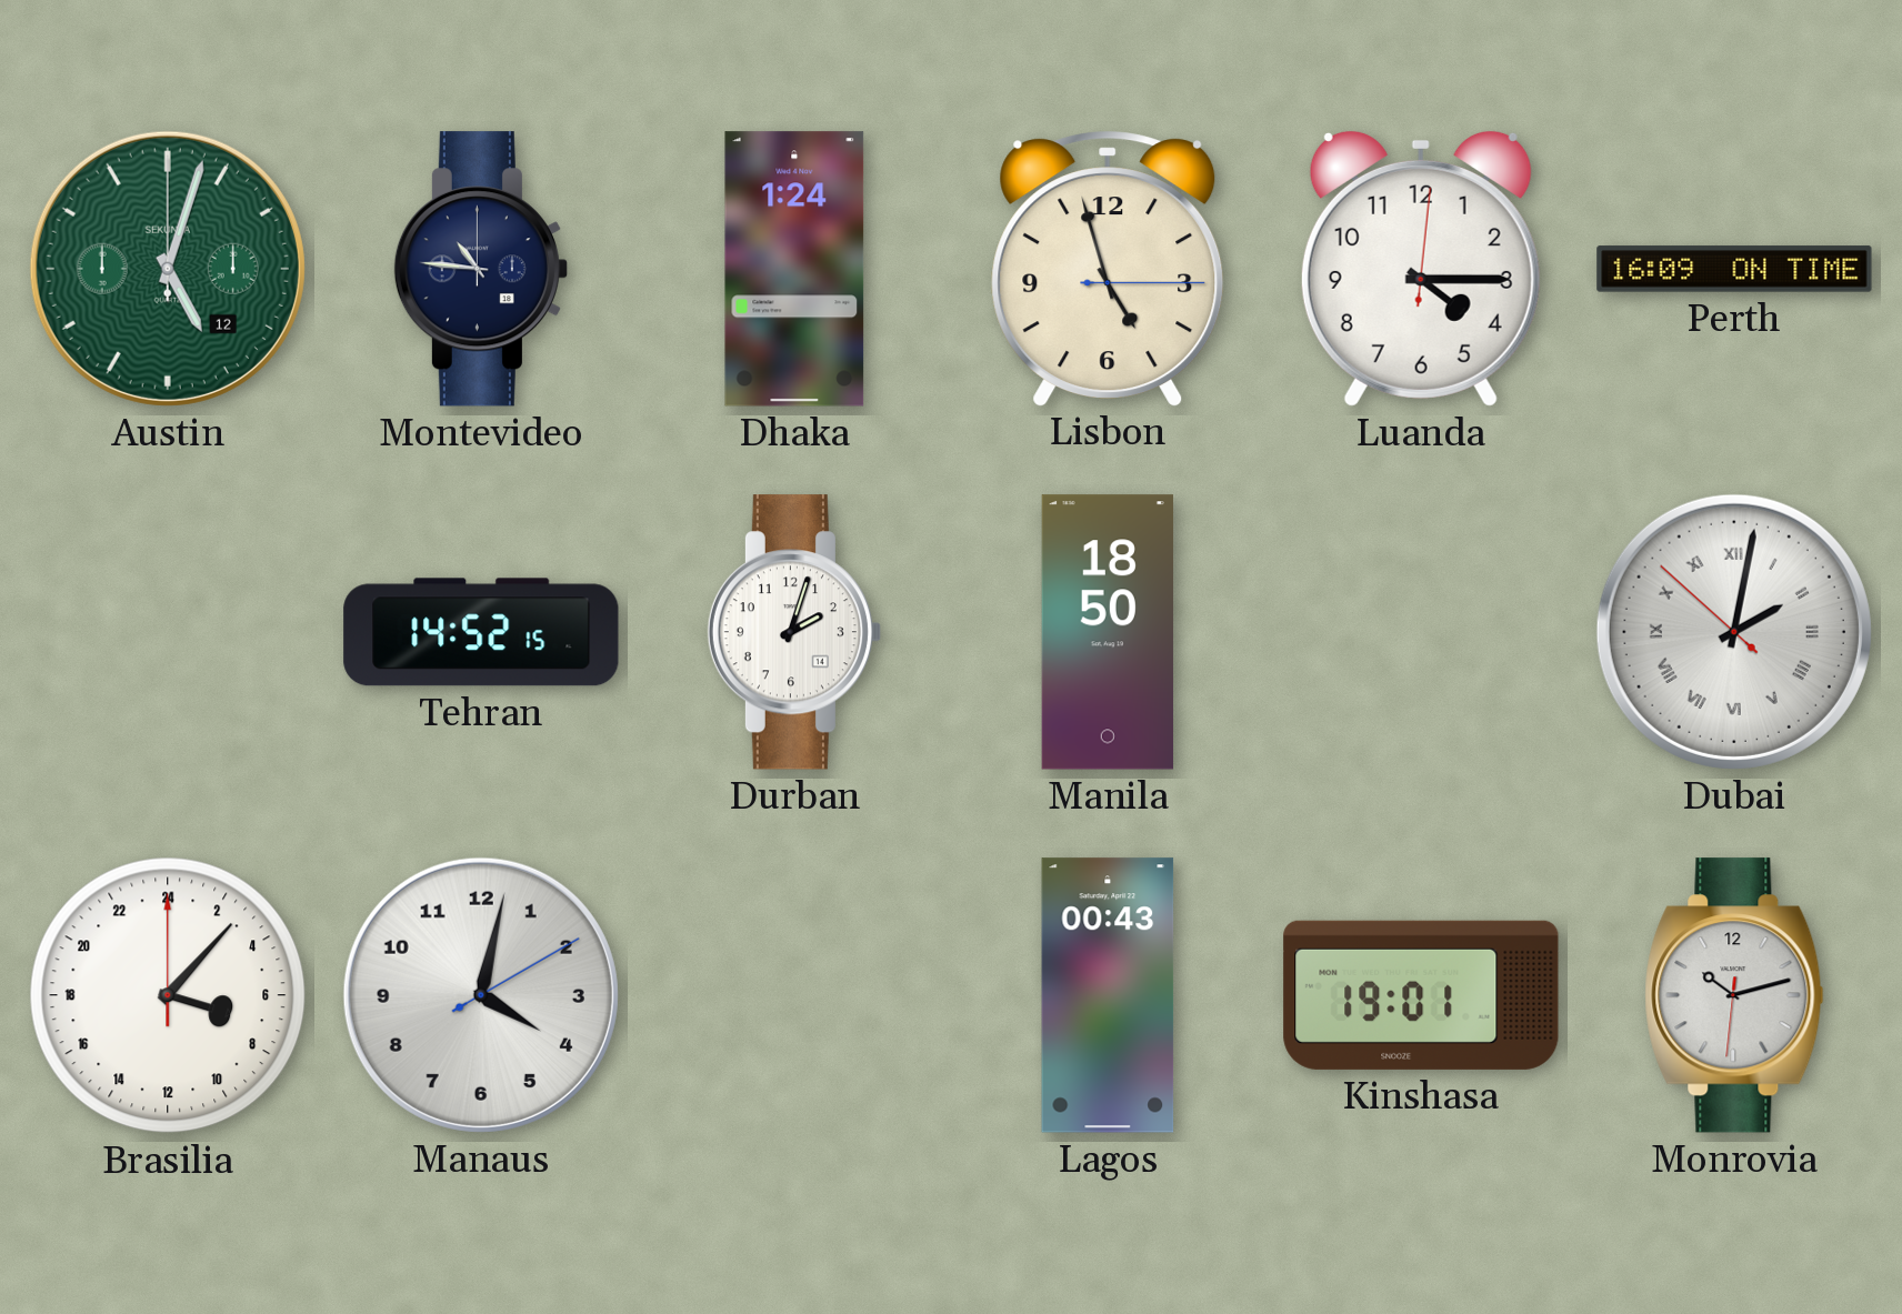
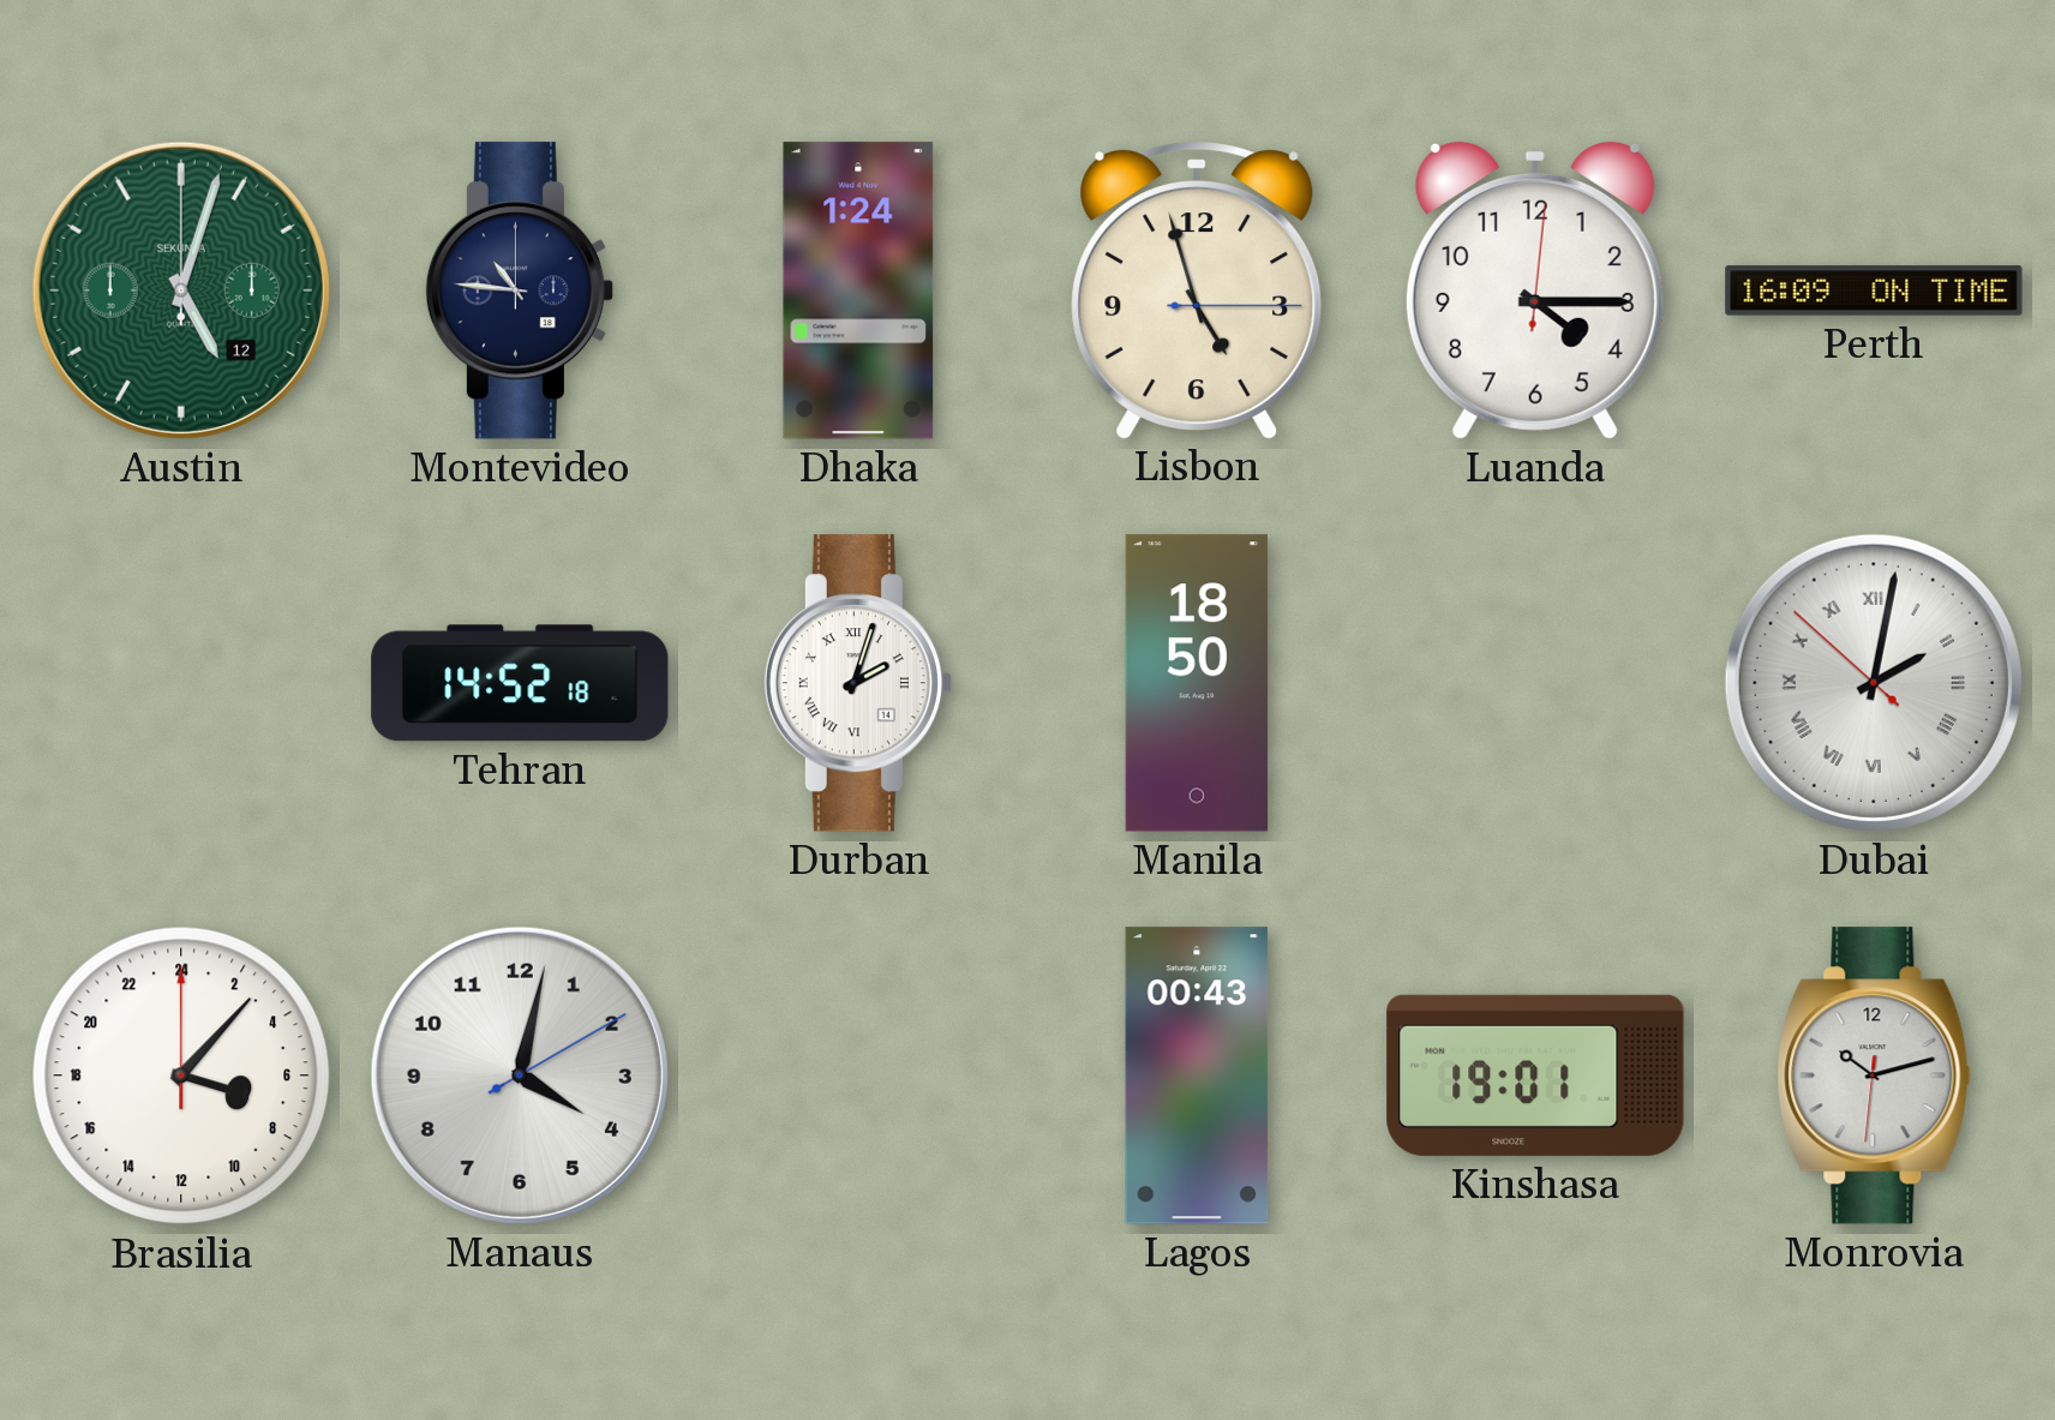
Tehran: 14:52:15 -> 14:52:18
Durban numerals: Arabic -> Roman
